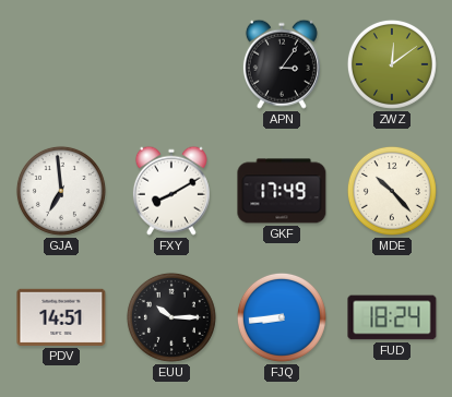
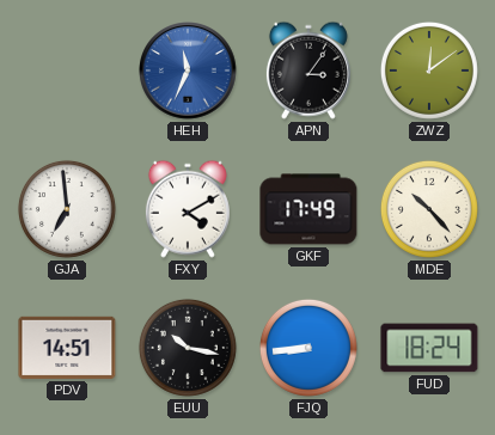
HEH: none -> 11:34
FXY: 8:10 -> 4:10
EUU: 10:15 -> 10:17
